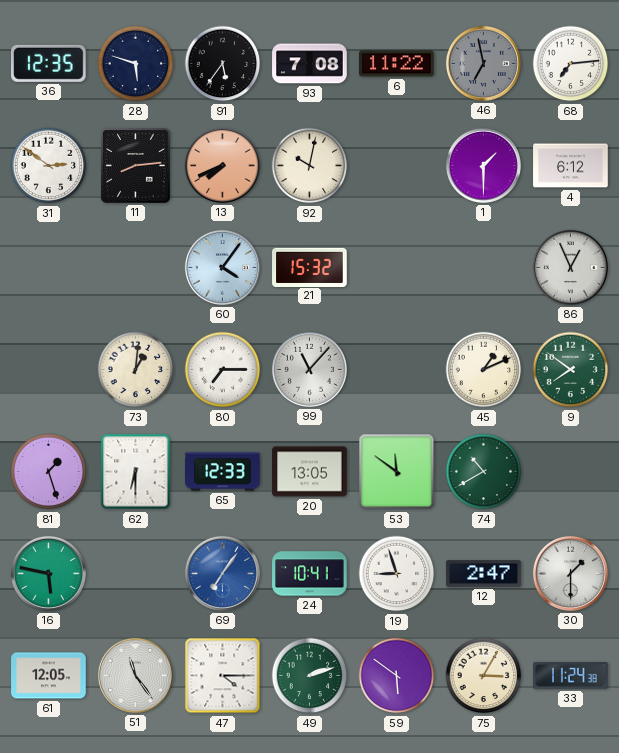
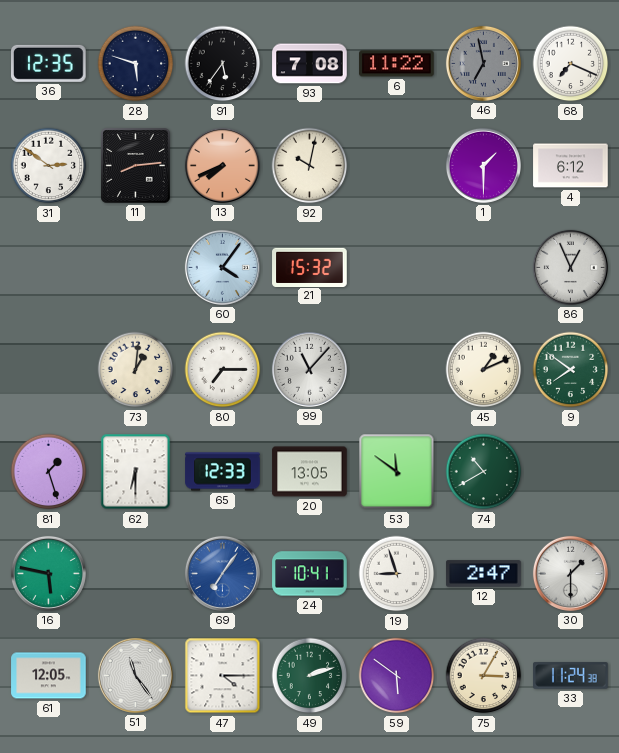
68: 7:14 -> 7:19
